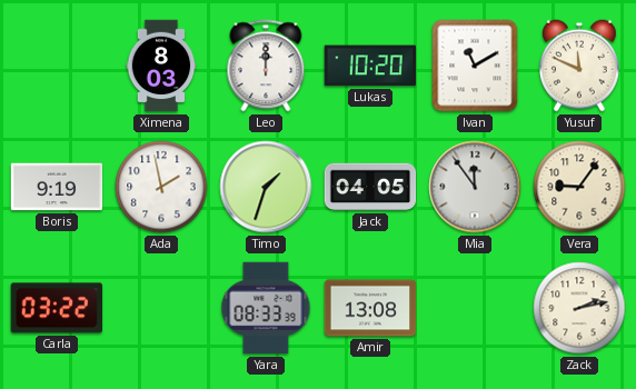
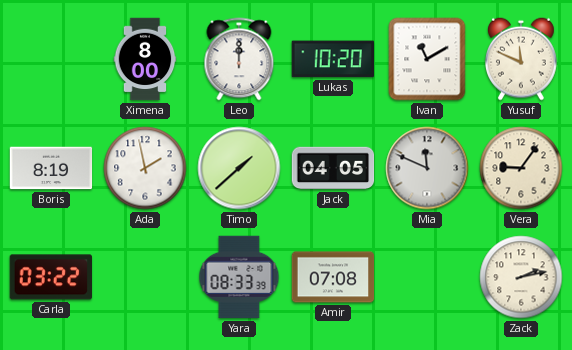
Ximena: 8:03 -> 8:00
Boris: 9:19 -> 8:19
Timo: 1:33 -> 1:38
Mia: 11:54 -> 11:49
Amir: 13:08 -> 07:08
